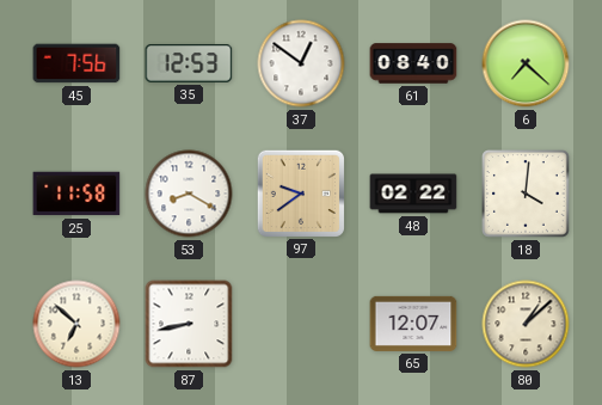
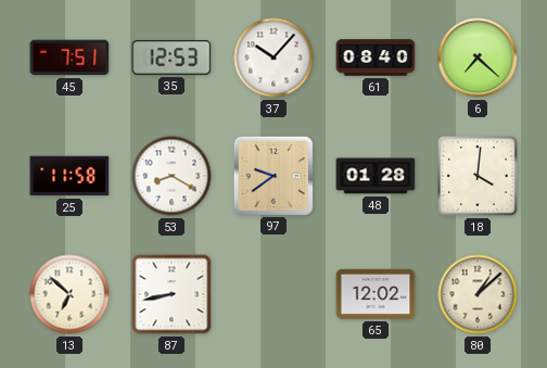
45: 7:56 -> 7:51
37: 12:51 -> 10:07
48: 02:22 -> 01:28
65: 12:07 -> 12:02
